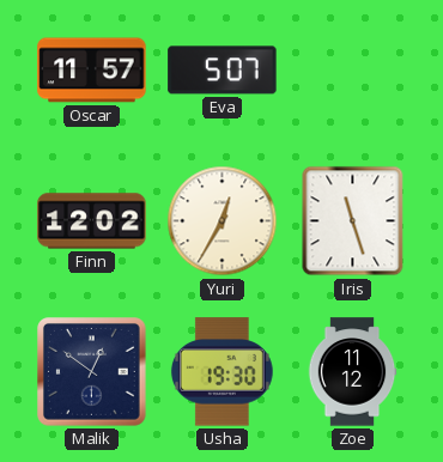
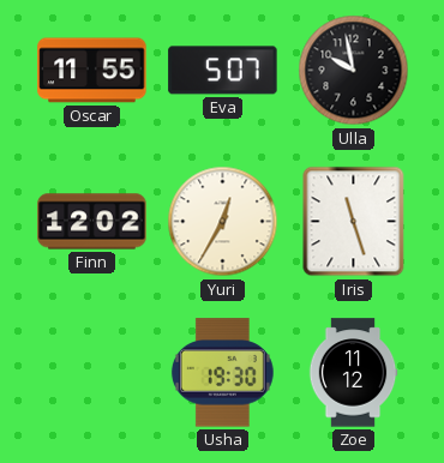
Oscar: 11:57 -> 11:55
Ulla: none -> 9:58
Malik: 12:51 -> none
